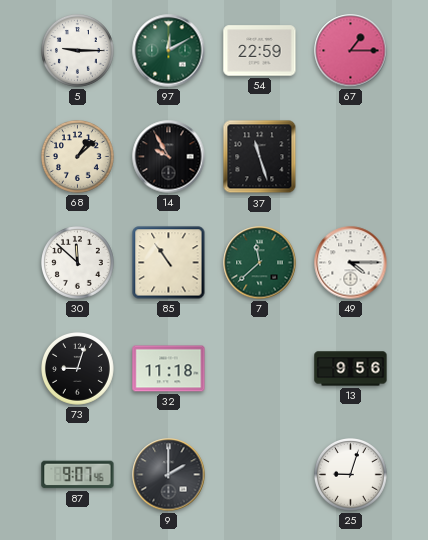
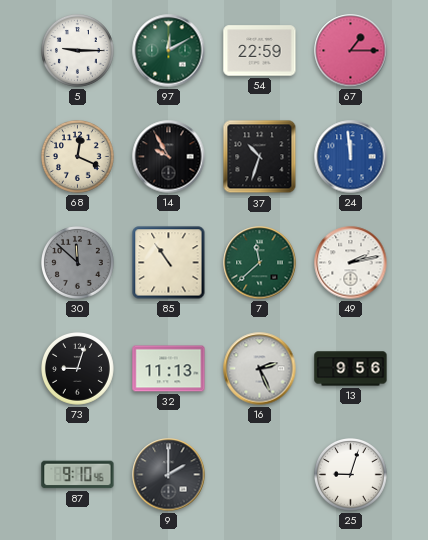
68: 1:08 -> 12:19
37: 11:27 -> 10:33
24: none -> 11:59
30 dial: white -> grey
49: 4:15 -> 2:13
32: 11:18 -> 11:13
16: none -> 2:26
87: 9:07 -> 9:10
